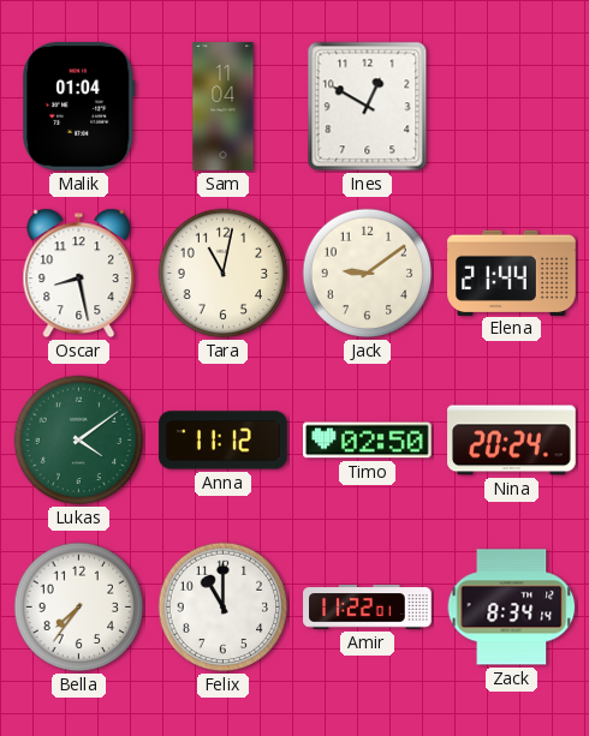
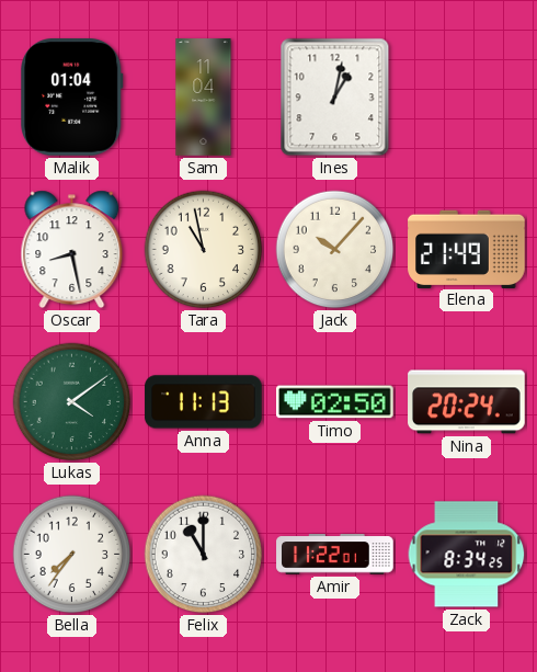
Ines: 12:50 -> 1:02
Tara: 11:02 -> 10:58
Jack: 9:09 -> 10:07
Elena: 21:44 -> 21:49
Anna: 11:12 -> 11:13
Zack: 8:34:14 -> 8:34:25
